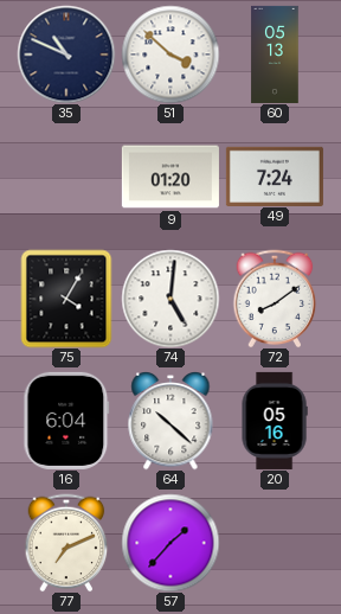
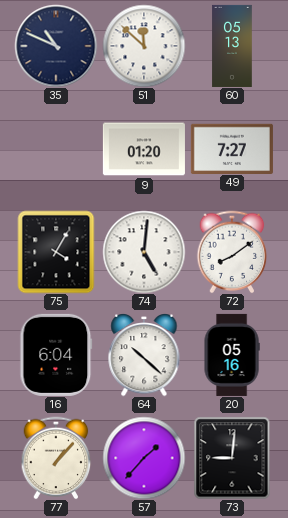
51: 3:52 -> 11:52
49: 7:24 -> 7:27
77: 7:11 -> 1:07
73: none -> 9:01
